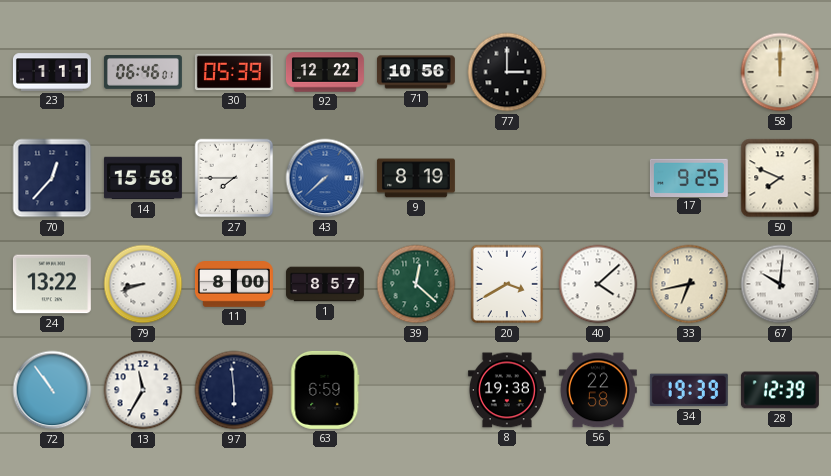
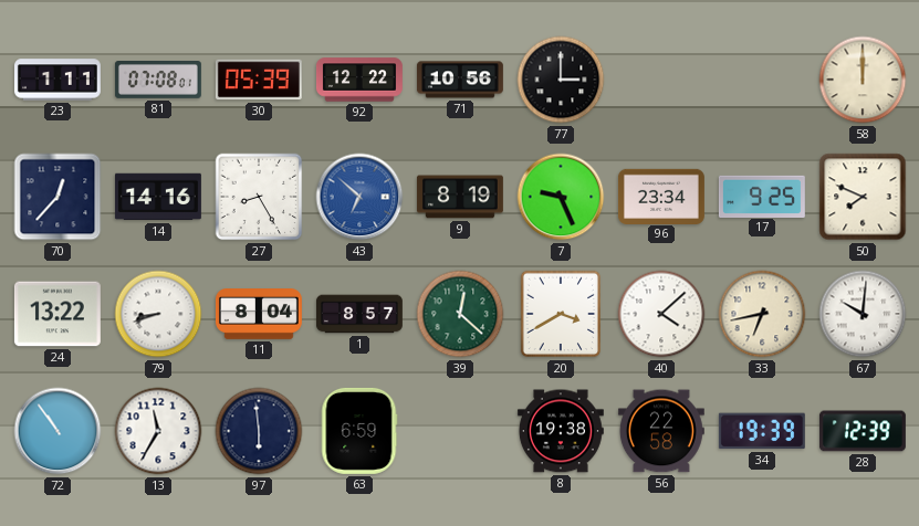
81: 06:46 -> 07:08
14: 15:58 -> 14:16
27: 7:45 -> 8:25
43: 7:38 -> 6:52
7: none -> 9:26
96: none -> 23:34
11: 8:00 -> 8:04
